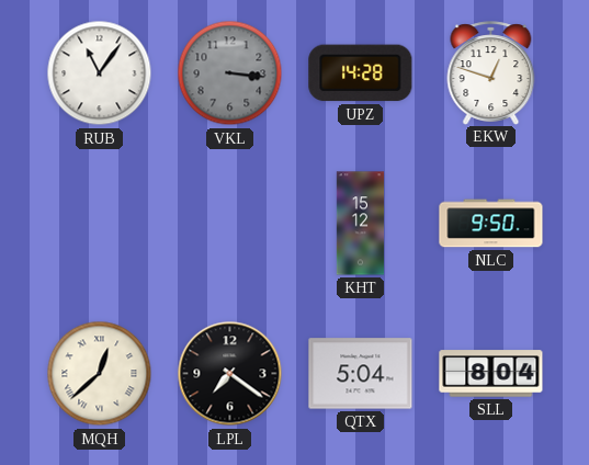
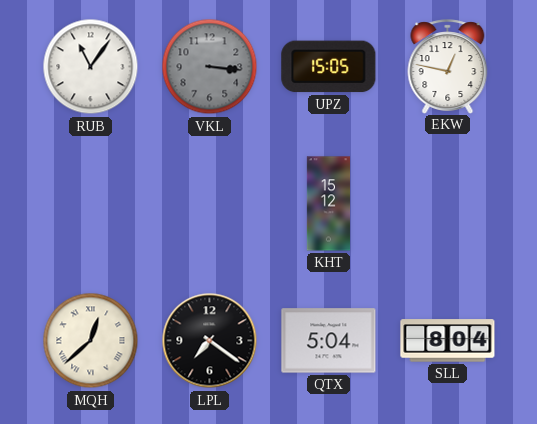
UPZ: 14:28 -> 15:05
EKW: 12:48 -> 12:47
NLC: 9:50 -> none
